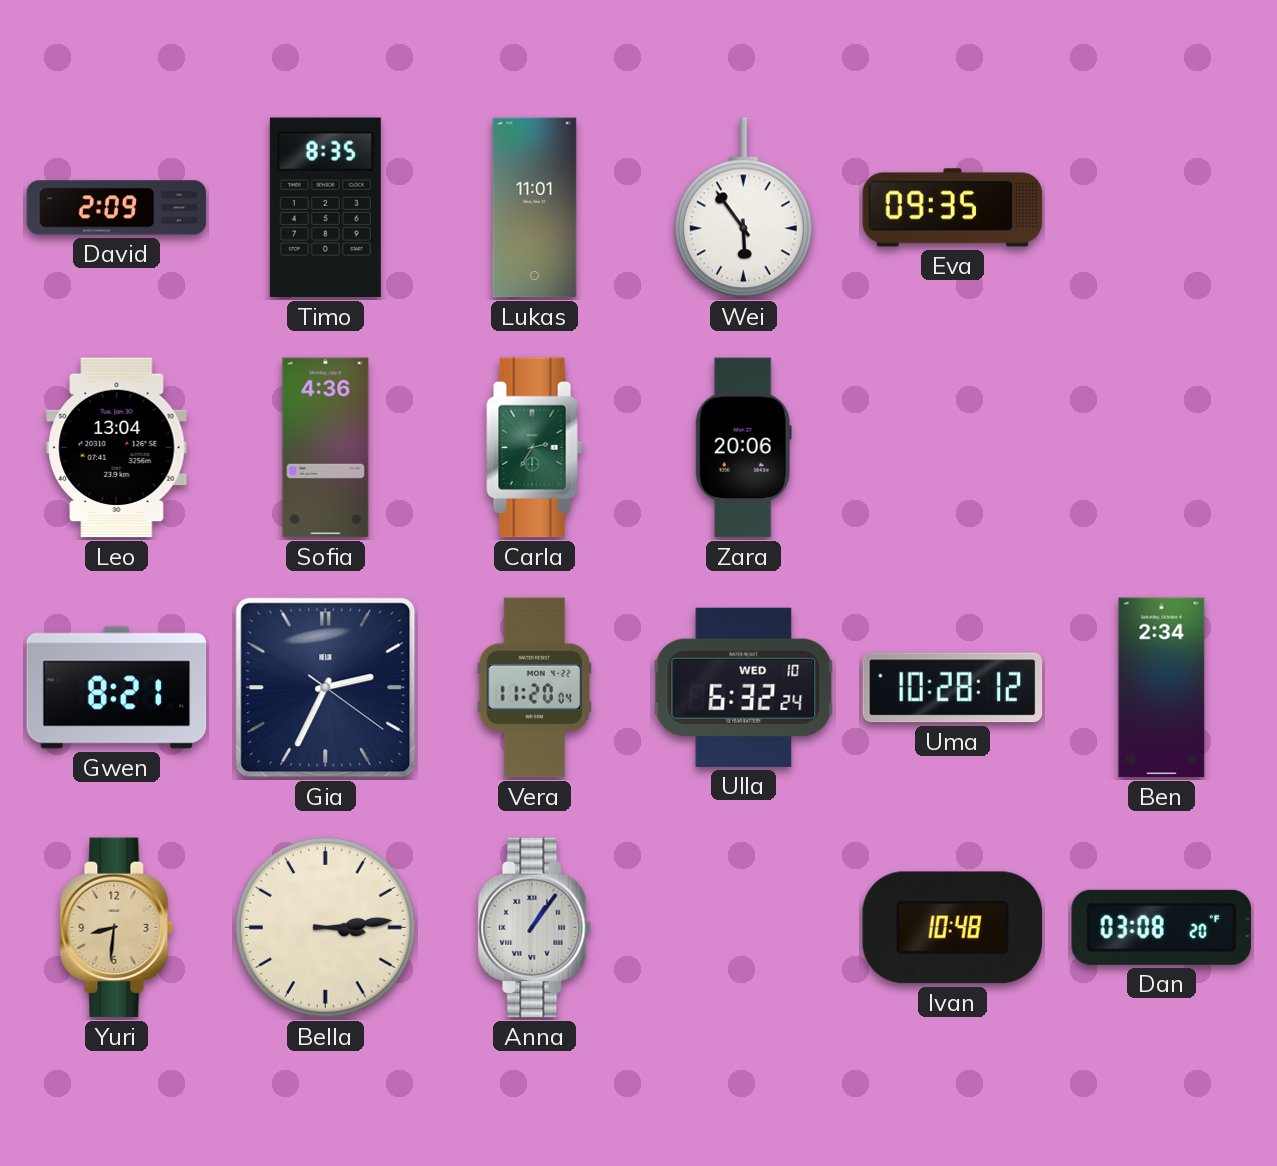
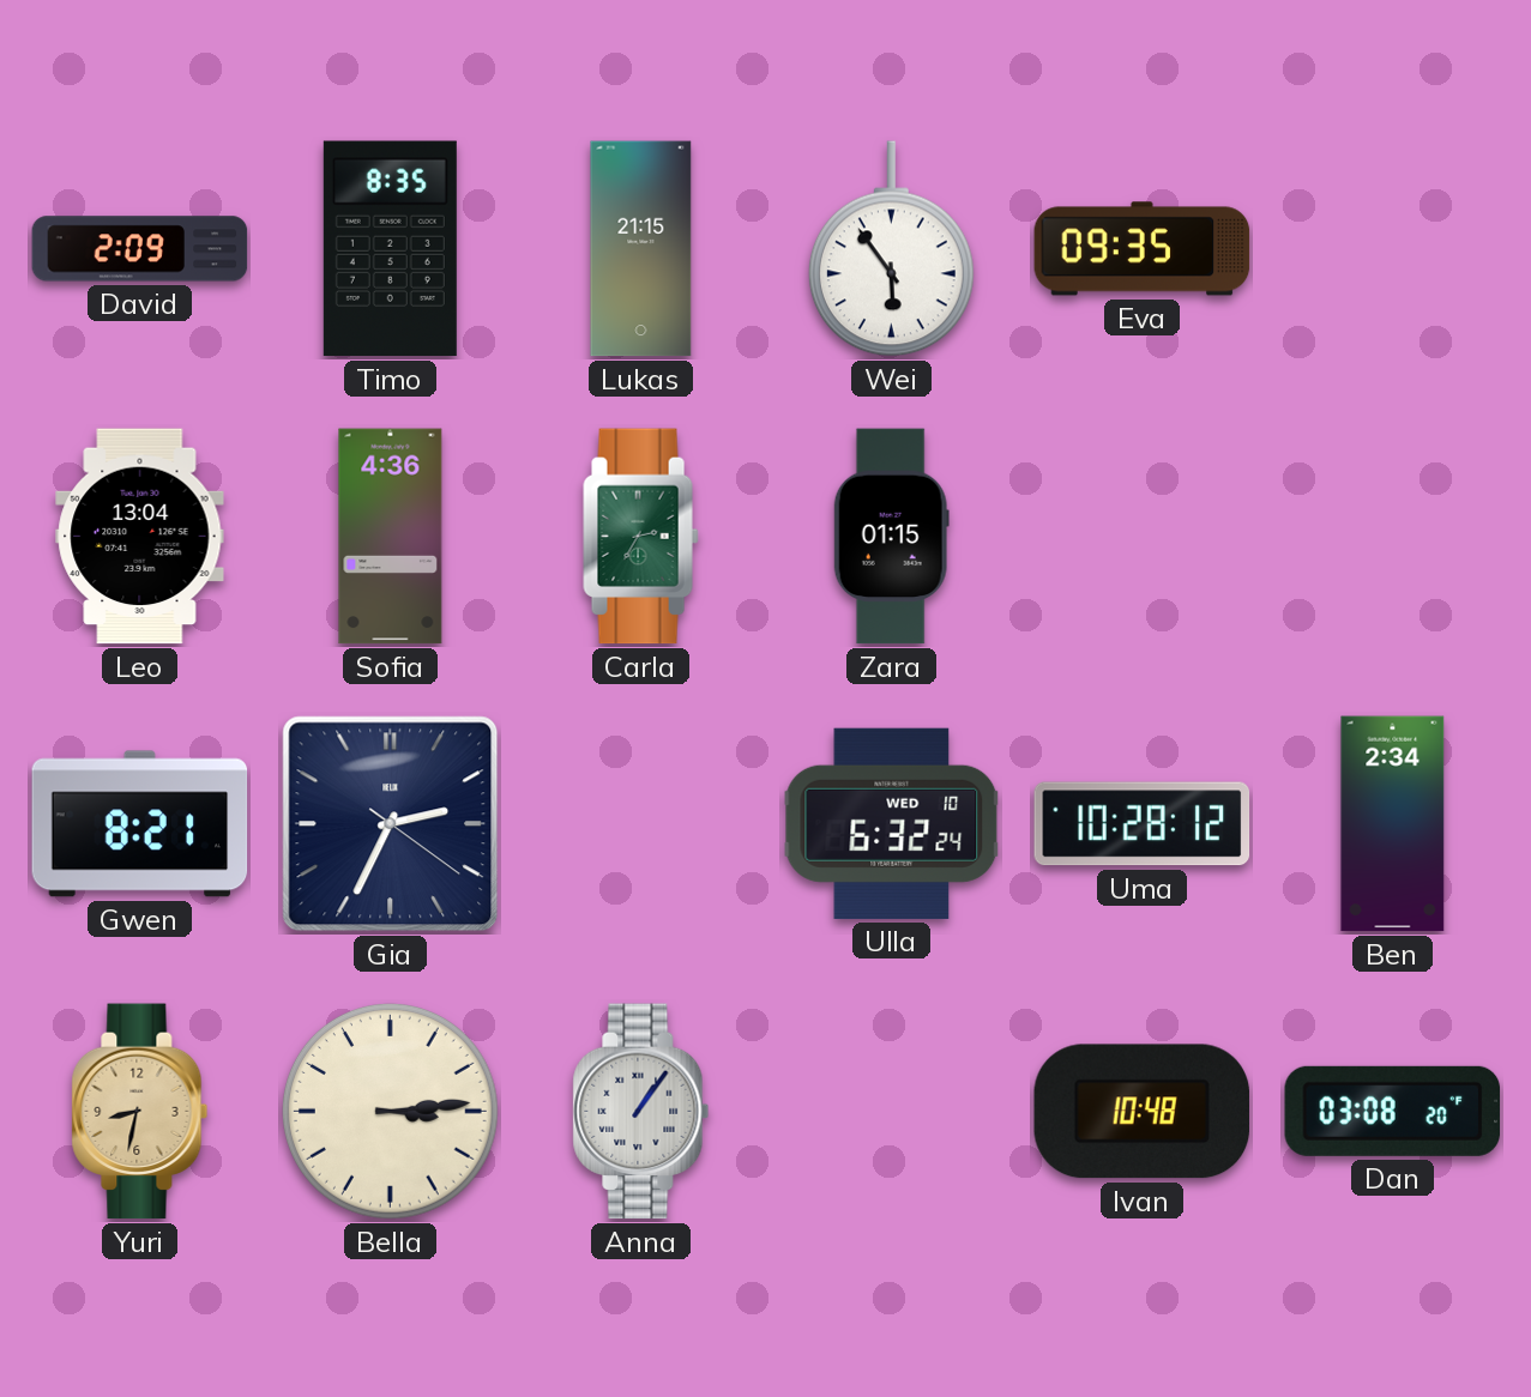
Lukas: 11:01 -> 21:15
Zara: 20:06 -> 01:15
Vera: 11:20 -> none
Yuri: 8:31 -> 8:32
